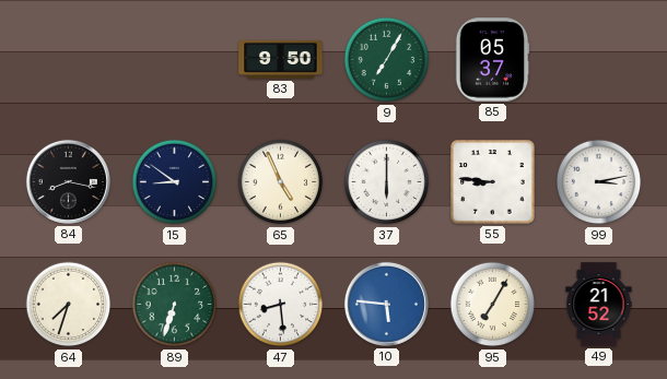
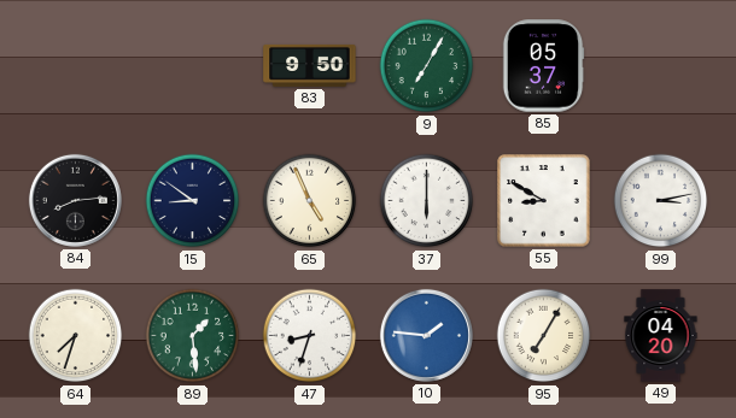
84: 8:17 -> 8:14
55: 8:46 -> 8:50
89: 6:33 -> 1:29
47: 8:29 -> 8:33
10: 5:46 -> 1:46
49: 21:52 -> 04:20
